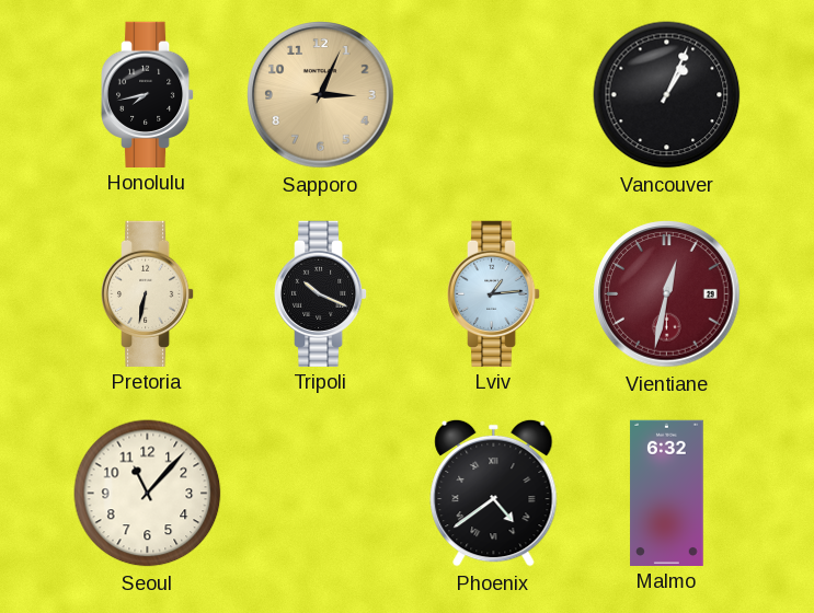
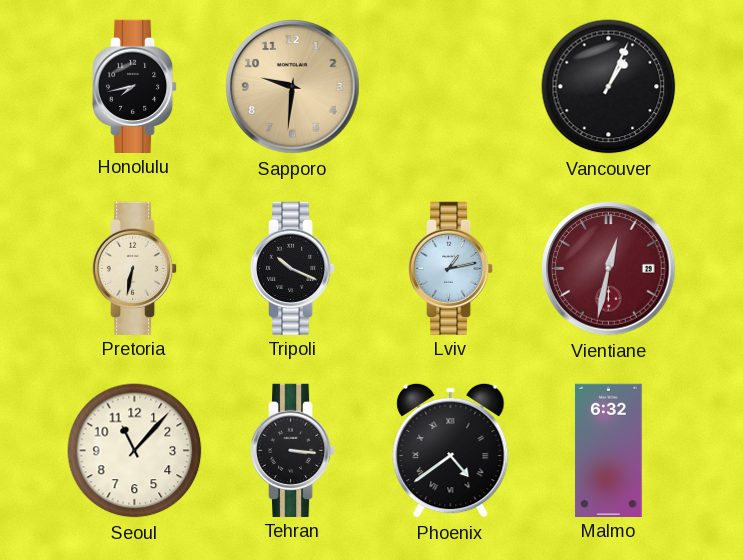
Sapporo: 3:04 -> 9:31
Lviv: 1:14 -> 1:13
Tehran: none -> 3:16
